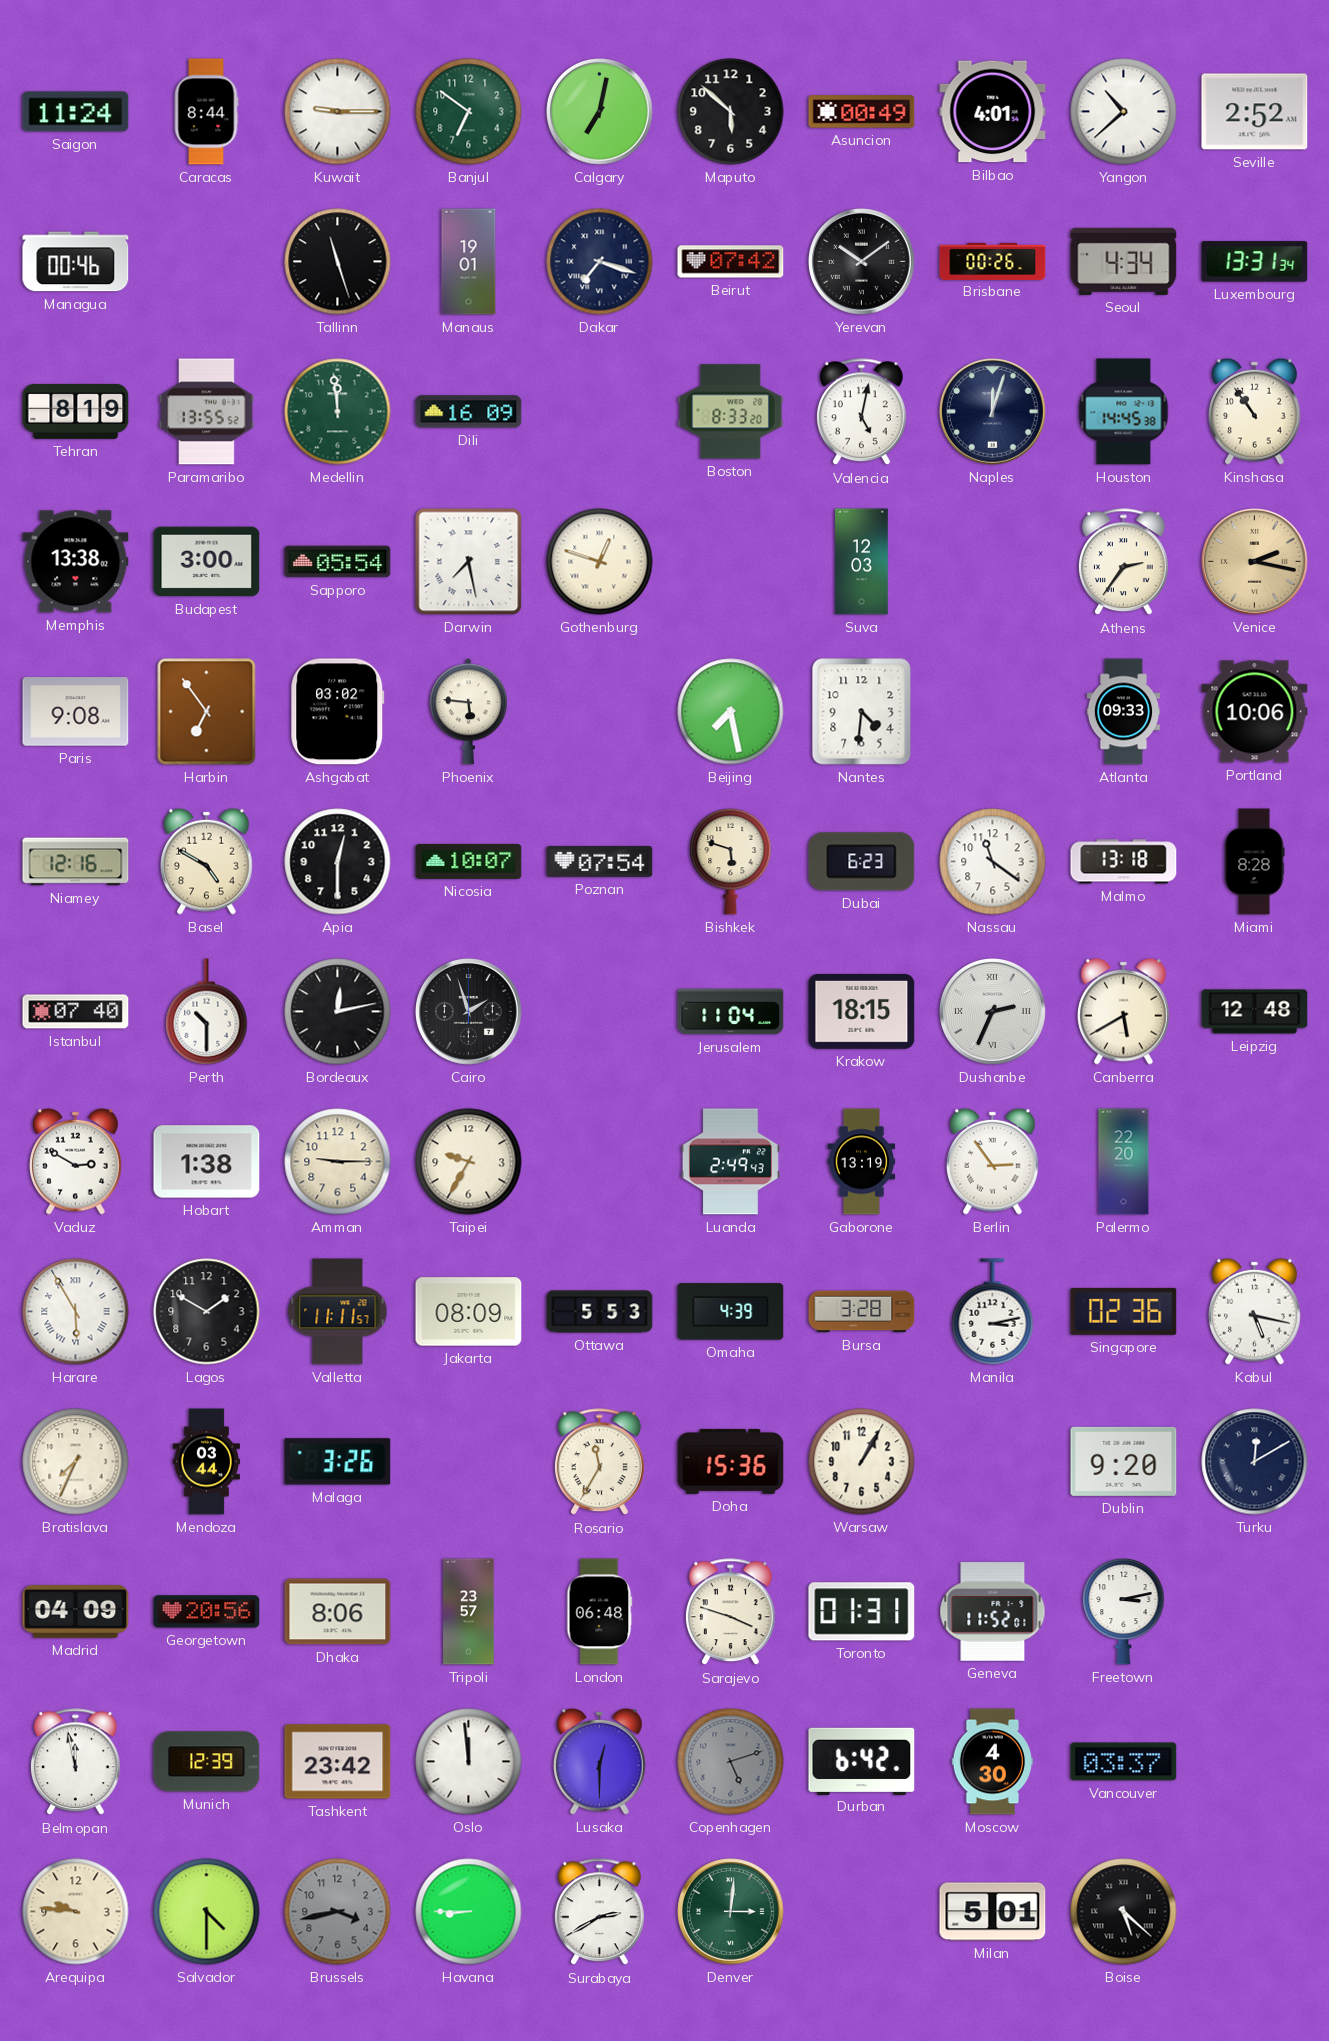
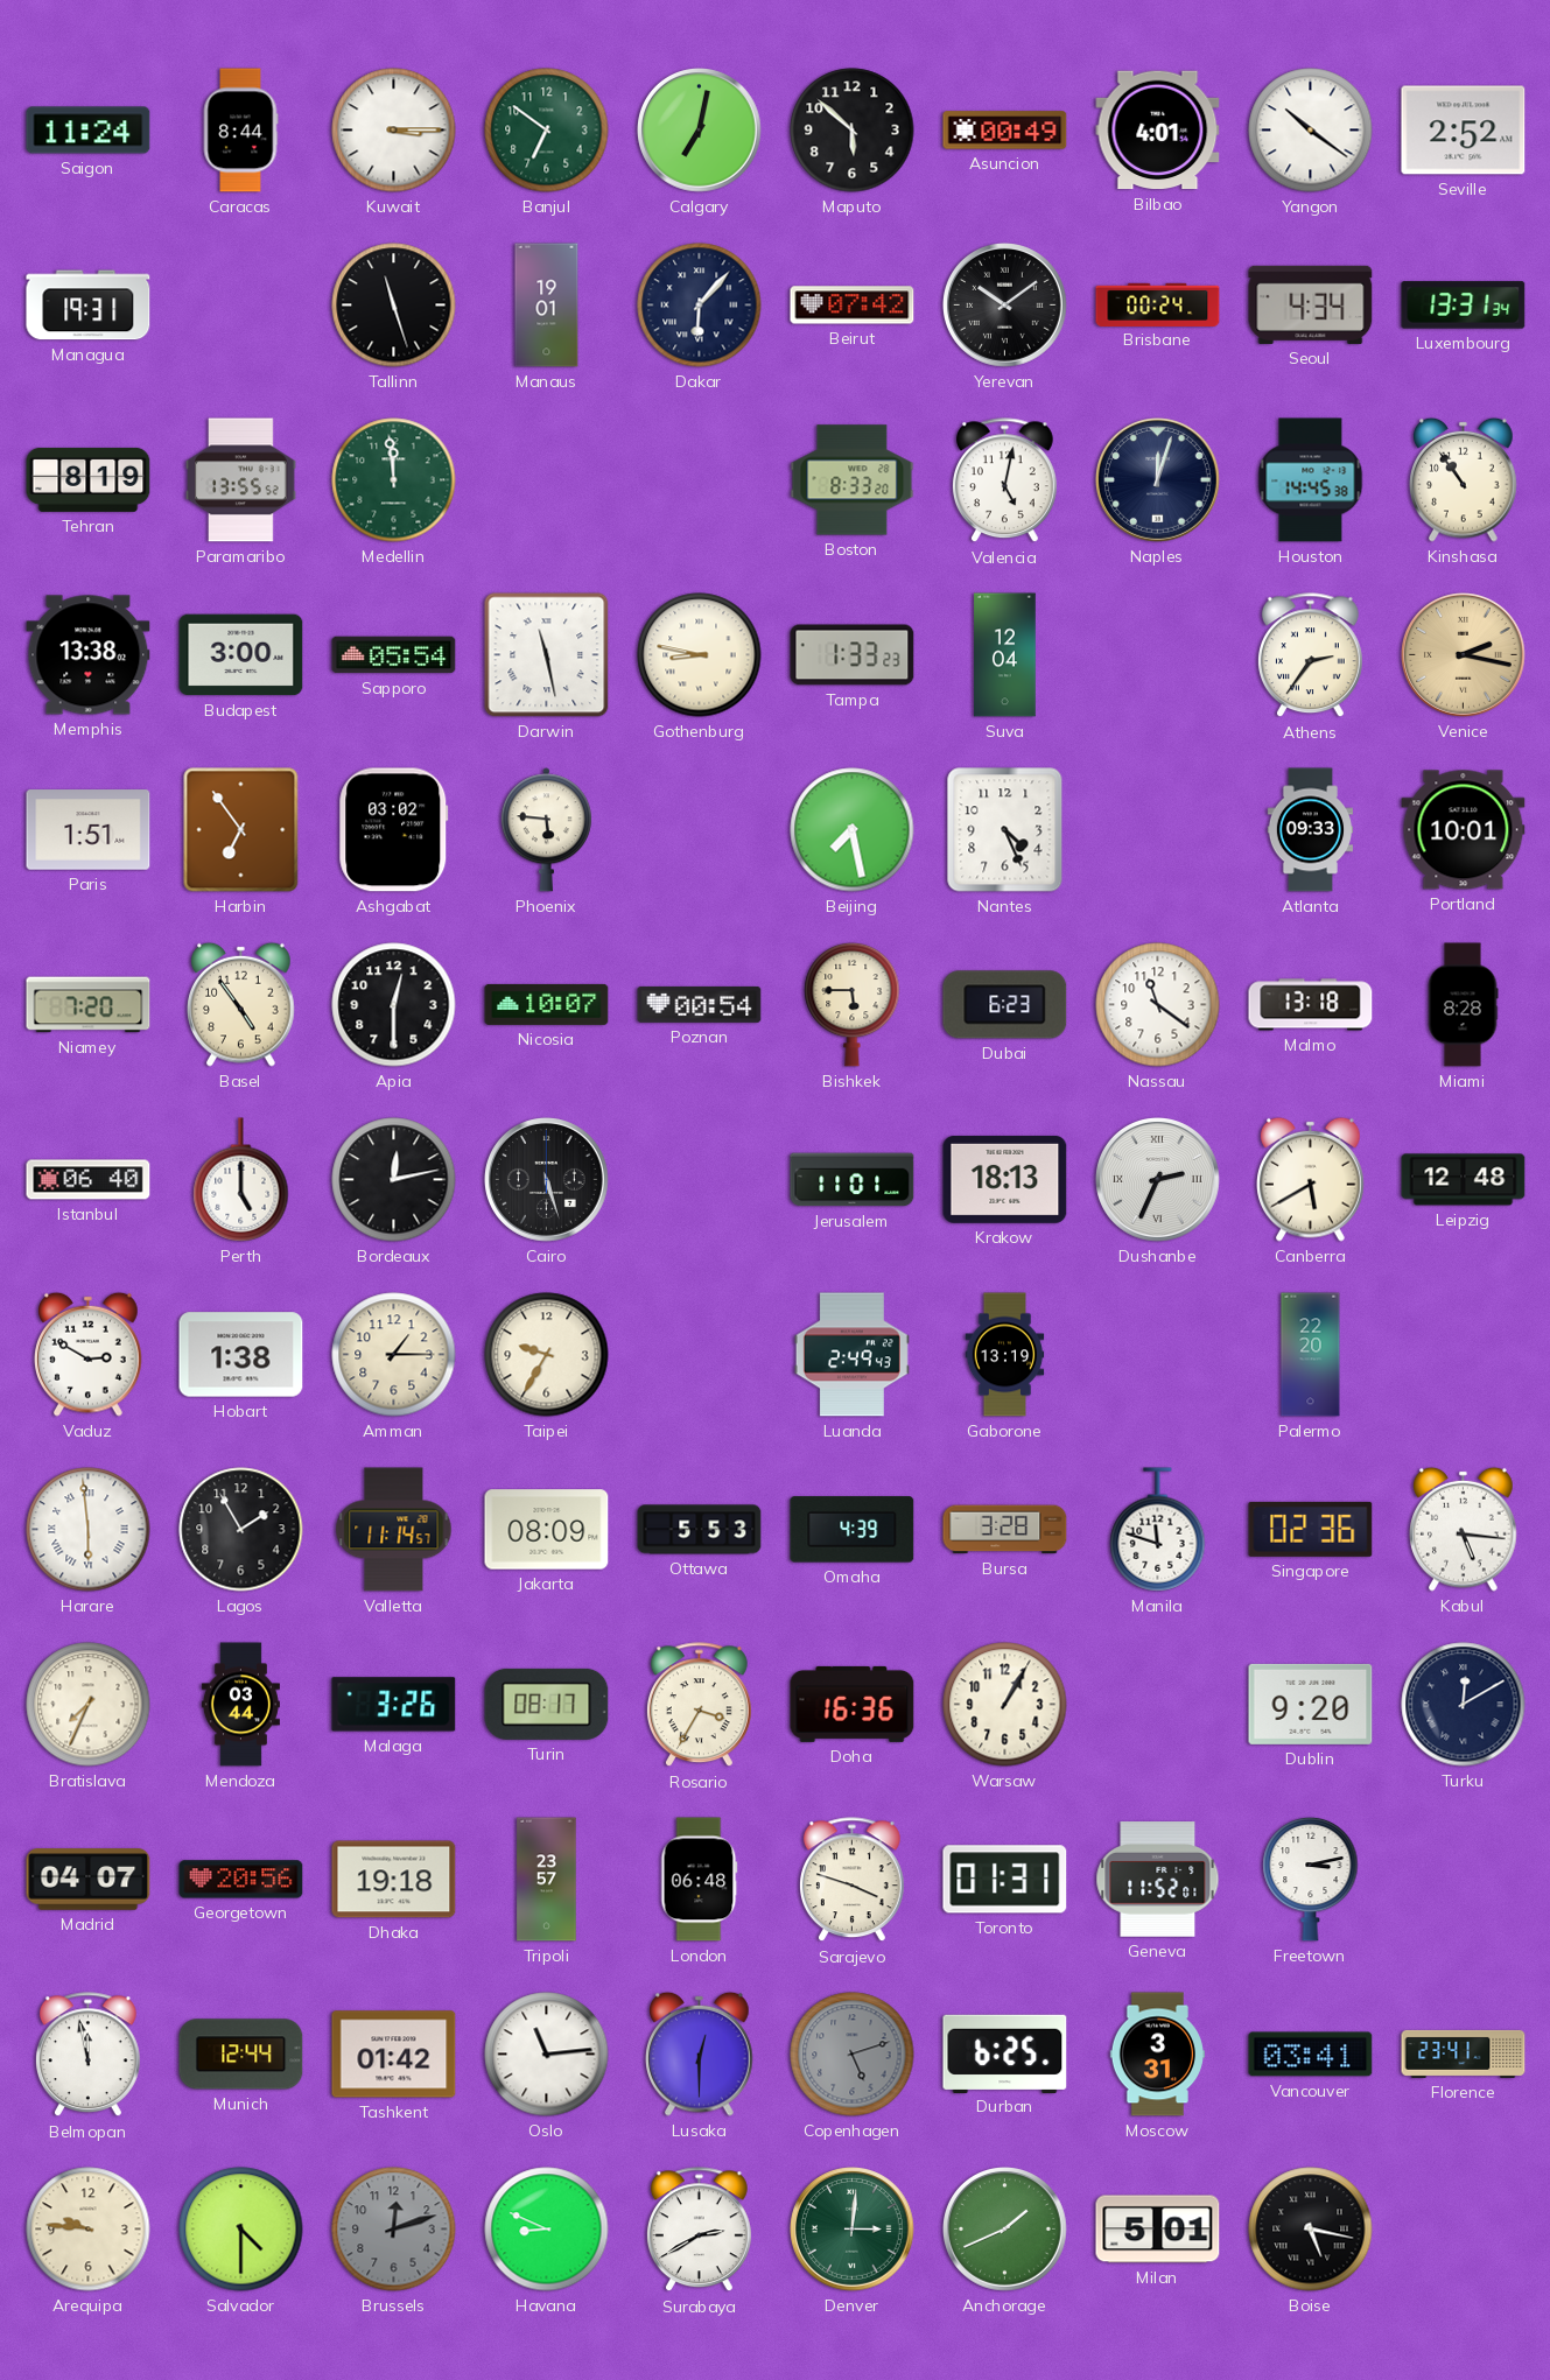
Kuwait: 9:15 -> 3:15
Yangon: 10:38 -> 10:21
Managua: 00:46 -> 19:31
Dakar: 7:18 -> 6:07
Brisbane: 00:26 -> 00:24
Dili: 16:09 -> none
Darwin: 7:28 -> 11:28
Gothenburg: 12:48 -> 8:47
Tampa: none -> 1:33
Suva: 12:03 -> 12:04
Paris: 9:08 -> 1:51
Nantes: 4:31 -> 4:26
Portland: 10:06 -> 10:01
Niamey: 12:16 -> 7:20
Basel: 4:50 -> 4:54
Poznan: 07:54 -> 00:54
Bishkek: 5:48 -> 5:45
Istanbul: 07:40 -> 06:40
Perth: 10:30 -> 5:00
Cairo: 1:57 -> 5:27
Jerusalem: 11:04 -> 11:01
Krakow: 18:15 -> 18:13
Amman: 9:15 -> 1:15
Berlin: 2:54 -> none
Harare: 5:55 -> 5:59
Lagos: 1:50 -> 1:55
Valletta: 11:11 -> 11:14
Manila: 3:13 -> 11:48
Kabul: 5:17 -> 5:16
Turin: none -> 08:17
Rosario: 11:35 -> 3:35
Doha: 15:36 -> 16:36
Madrid: 04:09 -> 04:07
Dhaka: 8:06 -> 19:18
Munich: 12:39 -> 12:44
Tashkent: 23:42 -> 01:42
Oslo: 11:59 -> 11:14
Durban: 6:42 -> 6:25
Moscow: 4:30 -> 3:31
Vancouver: 03:37 -> 03:41
Florence: none -> 23:41
Brussels: 3:43 -> 12:12
Havana: 8:45 -> 8:49
Anchorage: none -> 1:41
Boise: 5:22 -> 5:17
